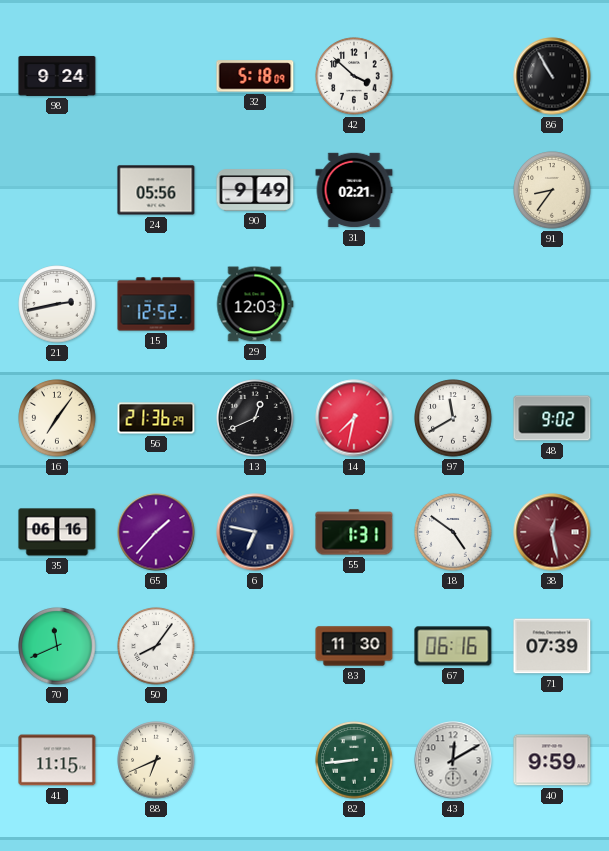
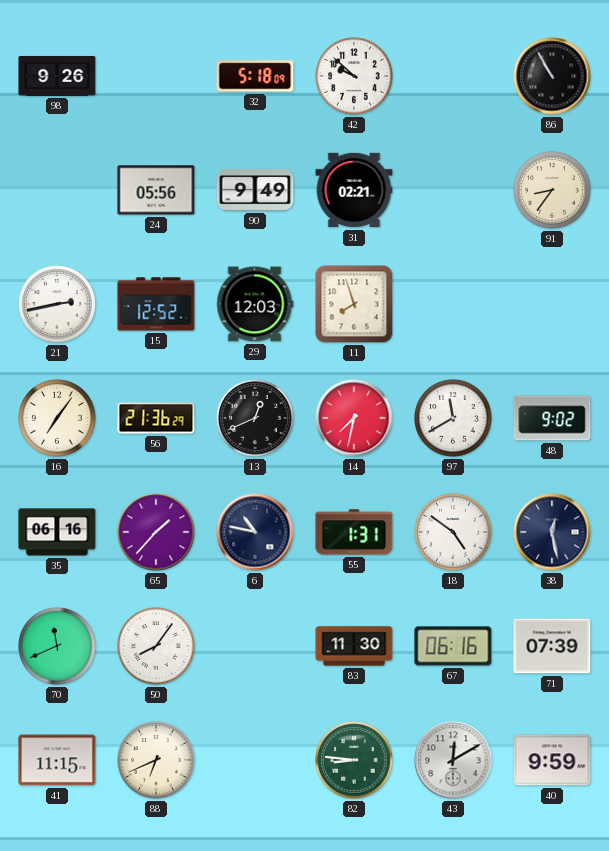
98: 9:24 -> 9:26
42: 3:52 -> 9:52
11: none -> 7:57
6: 6:47 -> 10:47
38 dial: burgundy -> navy
82: 8:44 -> 8:46
